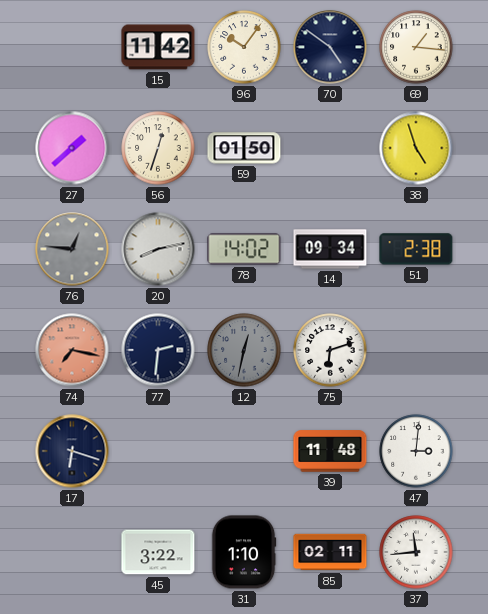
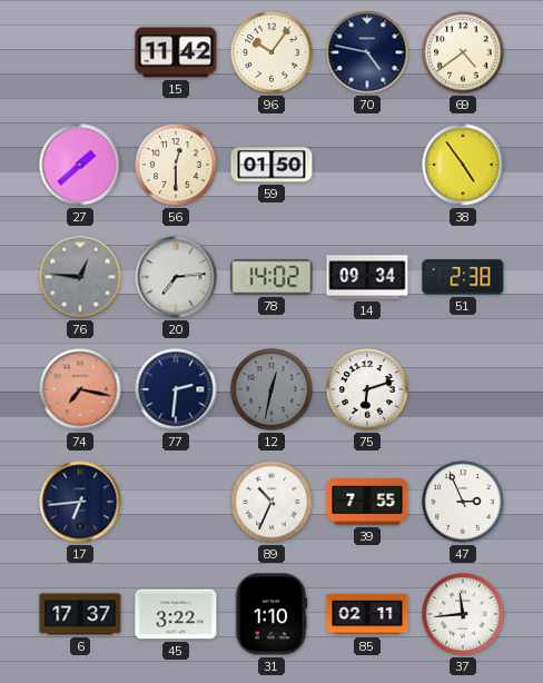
70: 4:51 -> 4:47
69: 1:16 -> 4:39
56: 12:33 -> 12:30
38: 4:57 -> 4:54
20: 8:13 -> 7:14
17: 6:18 -> 6:44
89: none -> 10:34
39: 11:48 -> 7:55
47: 3:01 -> 2:56
6: none -> 17:37
